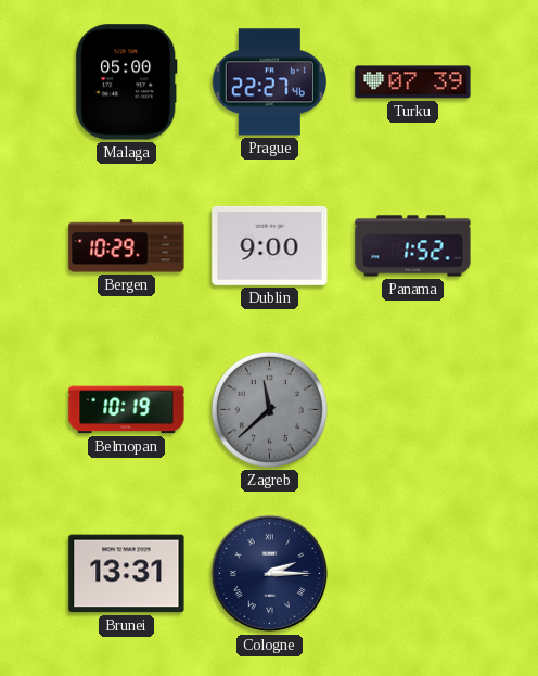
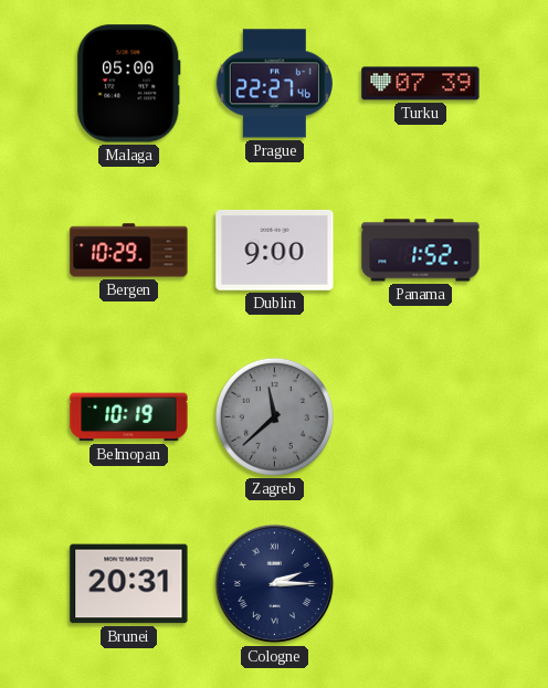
Brunei: 13:31 -> 20:31
